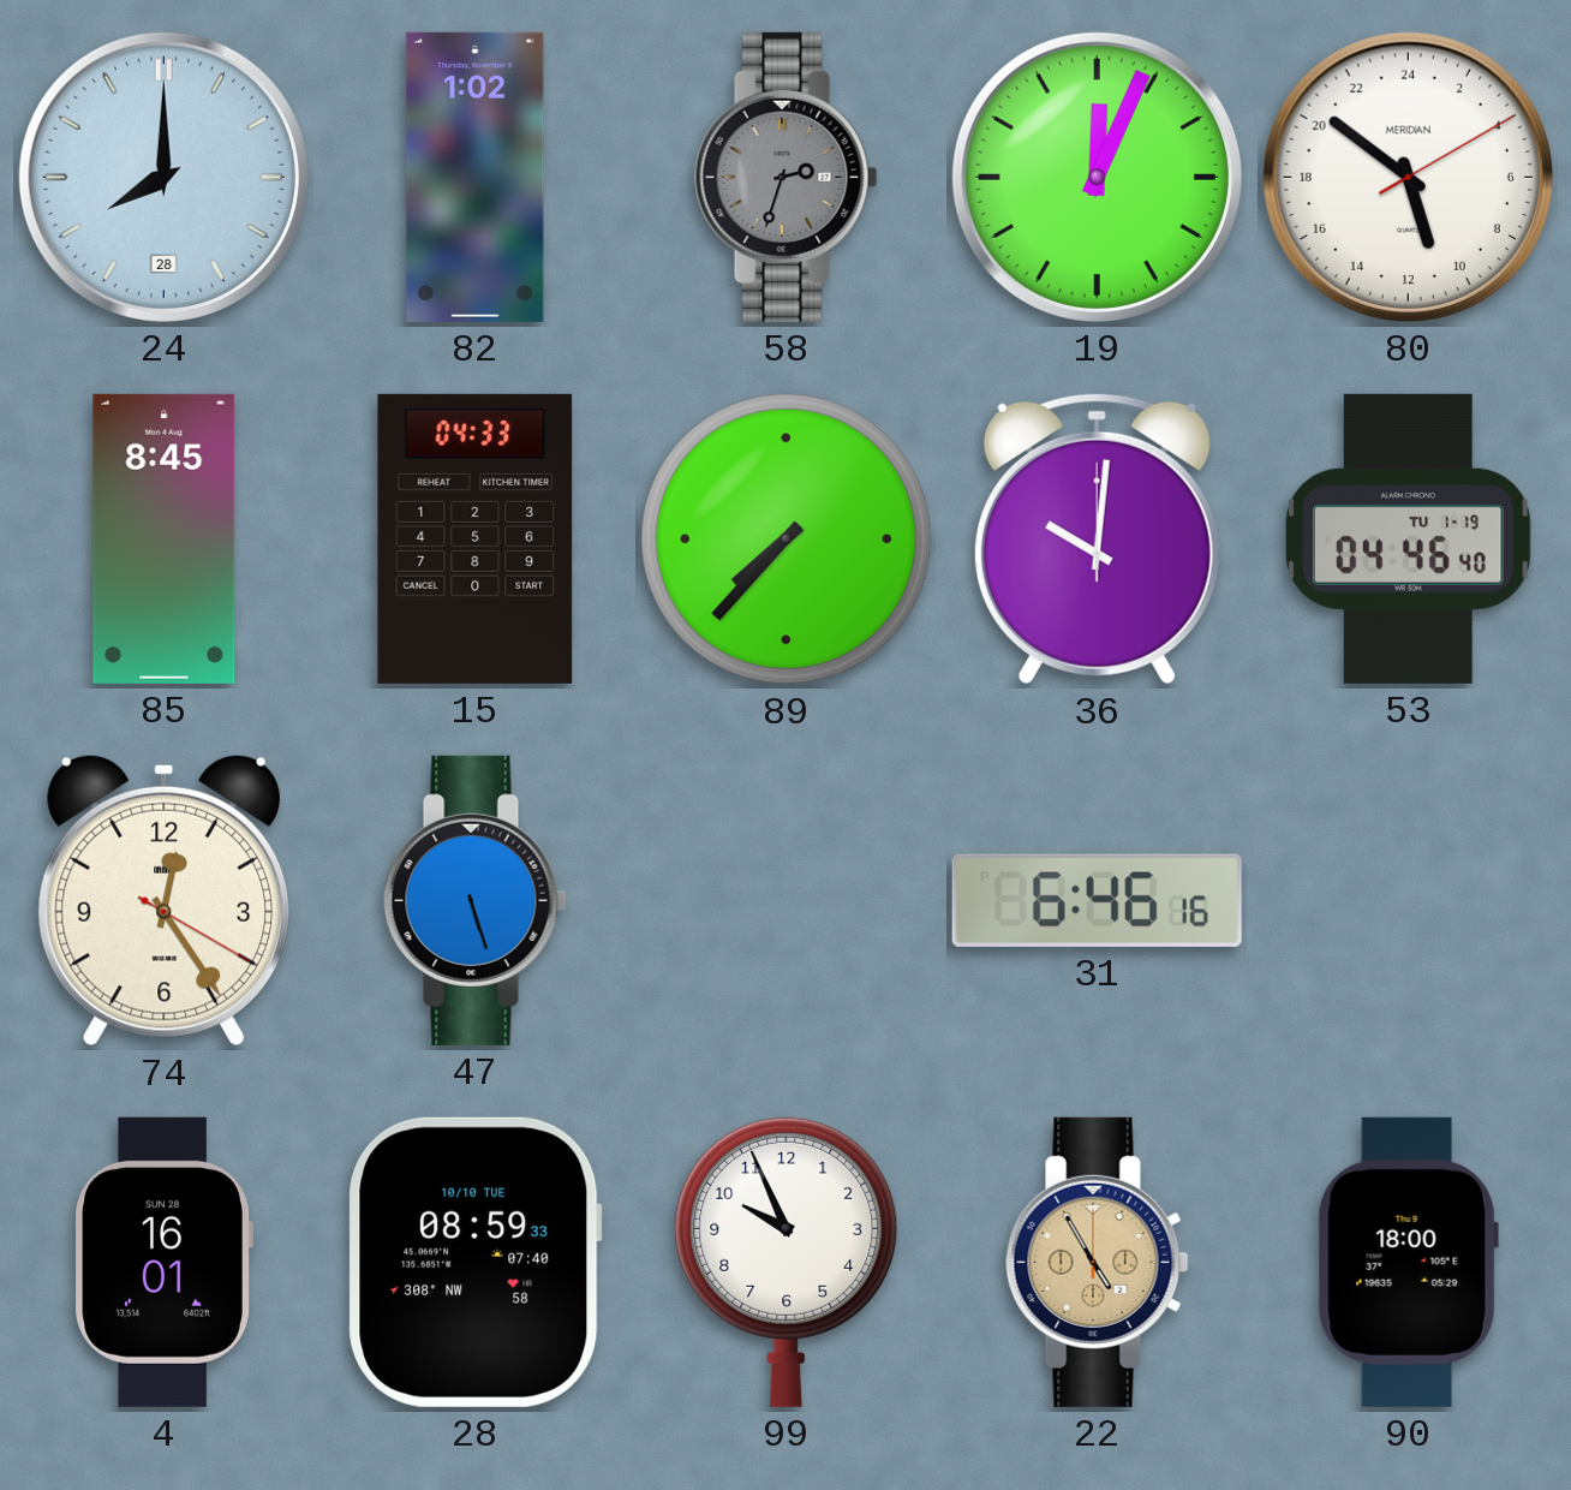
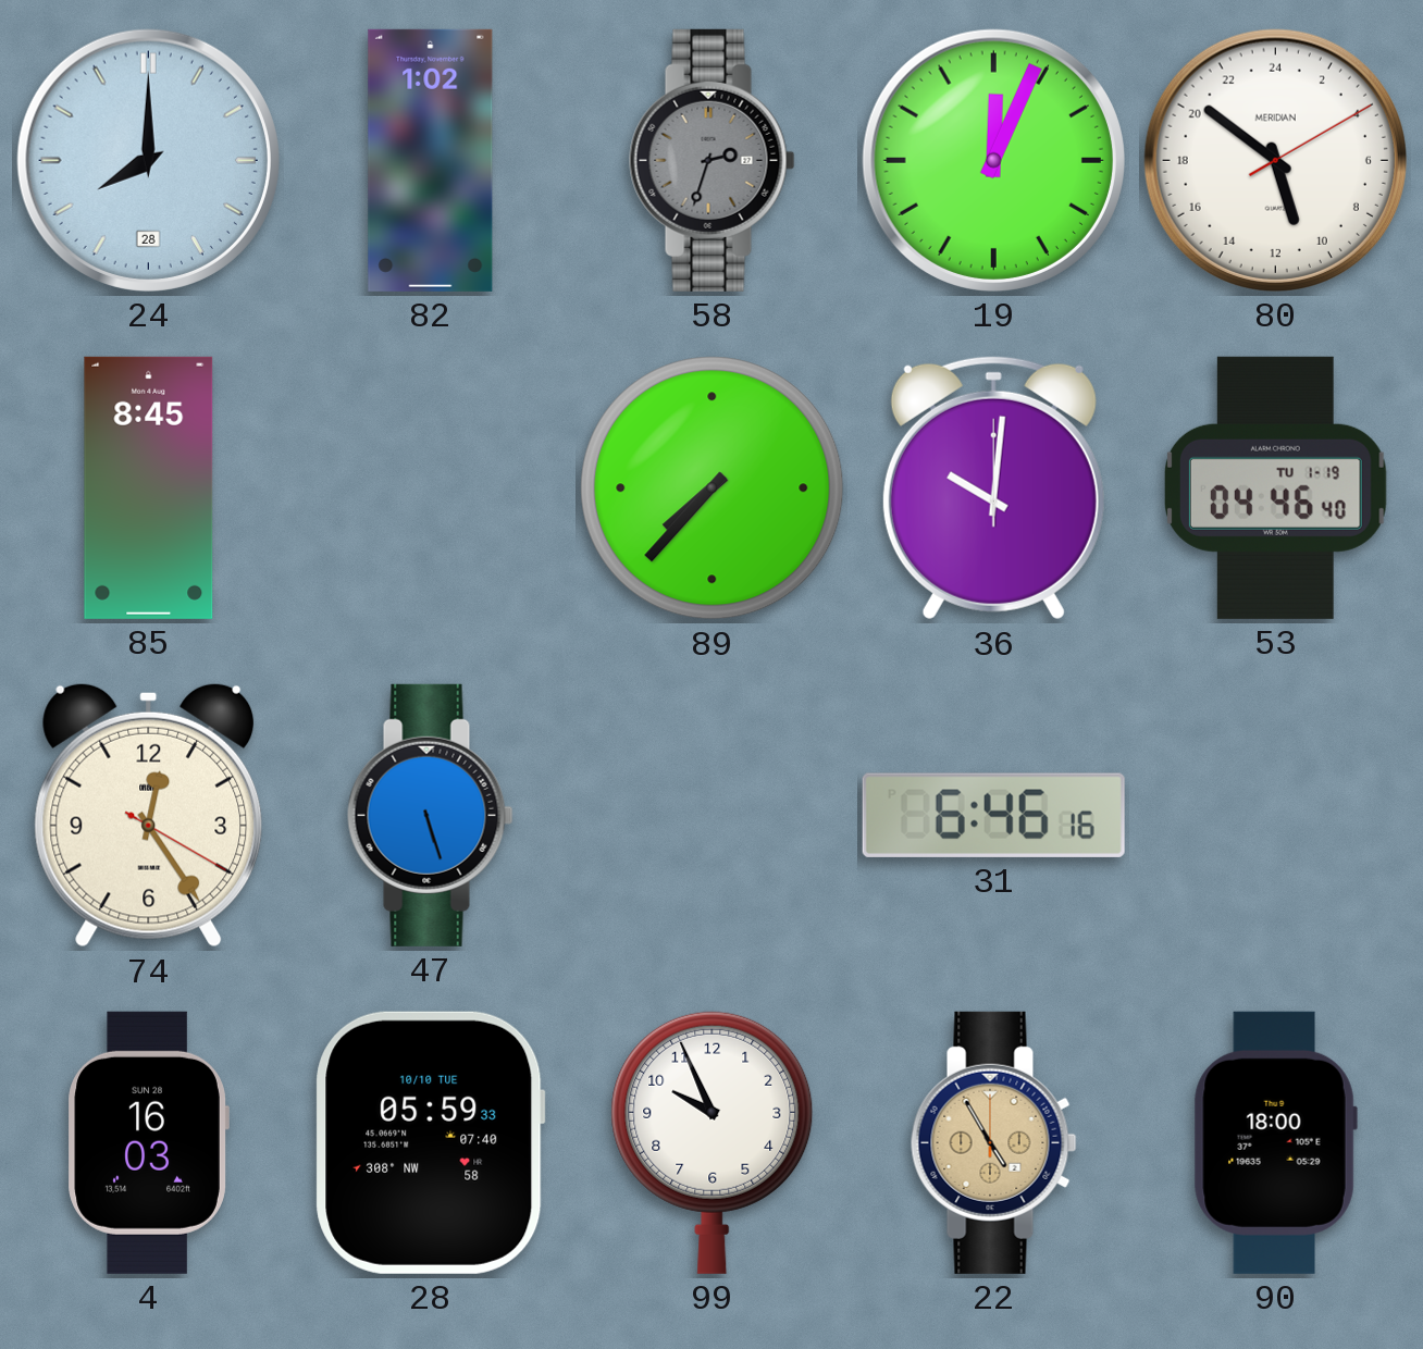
15: 04:33 -> none
4: 16:01 -> 16:03
28: 08:59 -> 05:59
